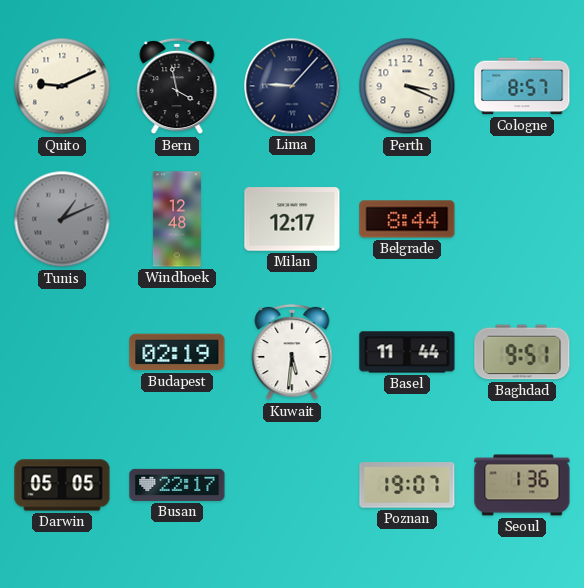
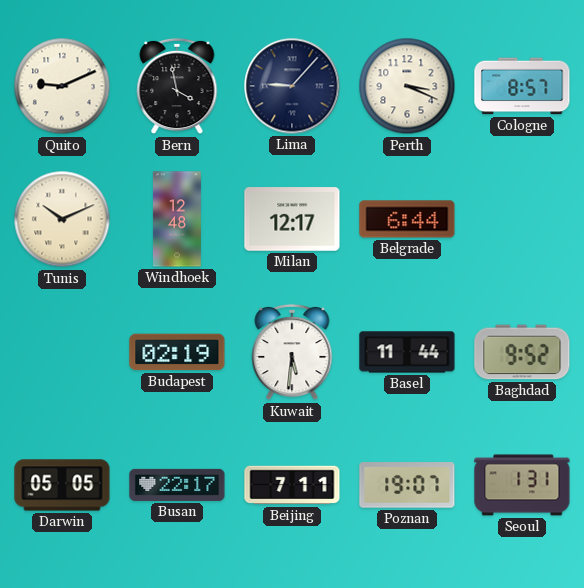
Tunis: 1:11 -> 10:11
Tunis dial: grey -> cream
Belgrade: 8:44 -> 6:44
Baghdad: 9:51 -> 9:52
Beijing: none -> 7:11
Seoul: 1:36 -> 1:31
